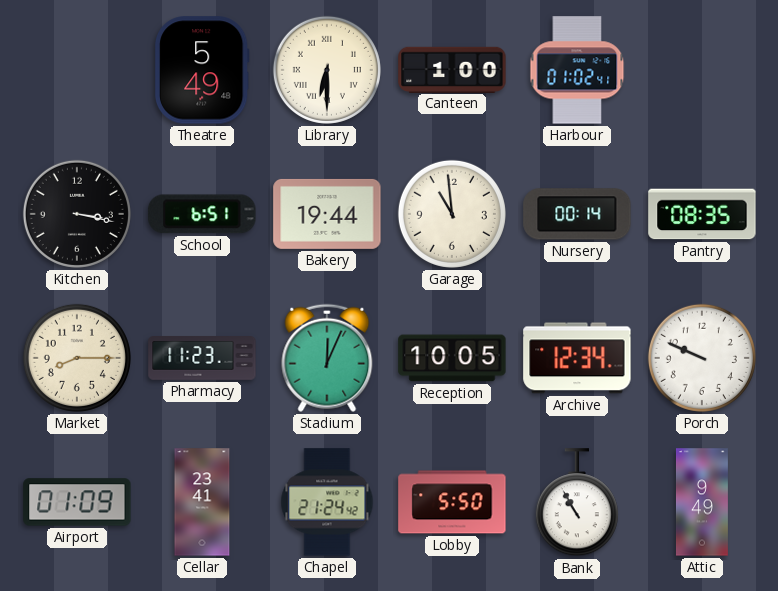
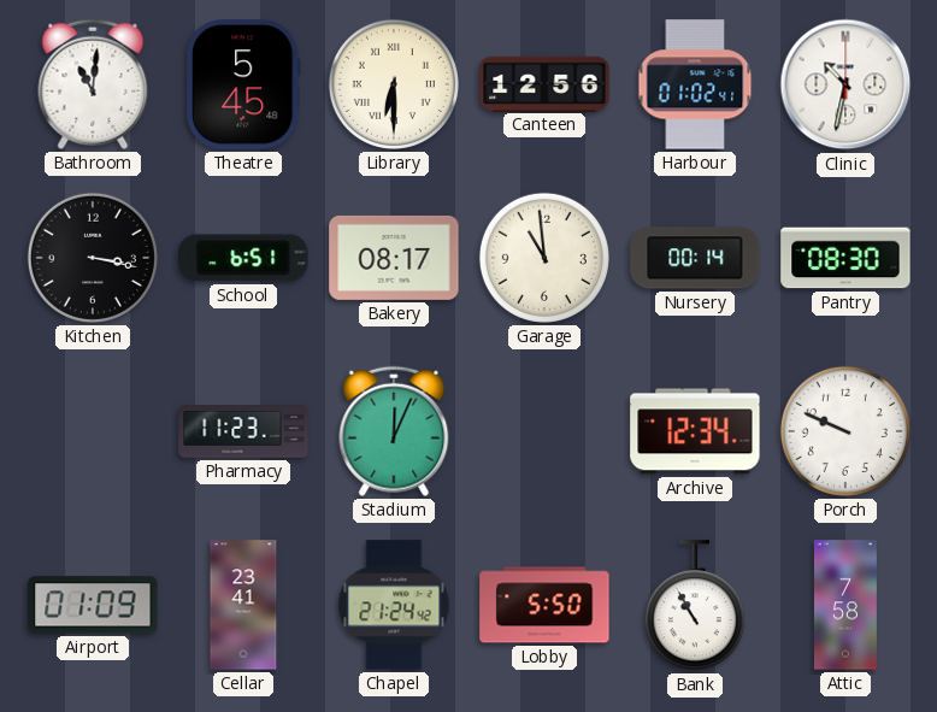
Bathroom: none -> 11:01
Theatre: 5:49 -> 5:45
Canteen: 1:00 -> 12:56
Clinic: none -> 10:32
Bakery: 19:44 -> 08:17
Pantry: 08:35 -> 08:30
Market: 8:15 -> none
Reception: 10:05 -> none
Attic: 9:49 -> 7:58
